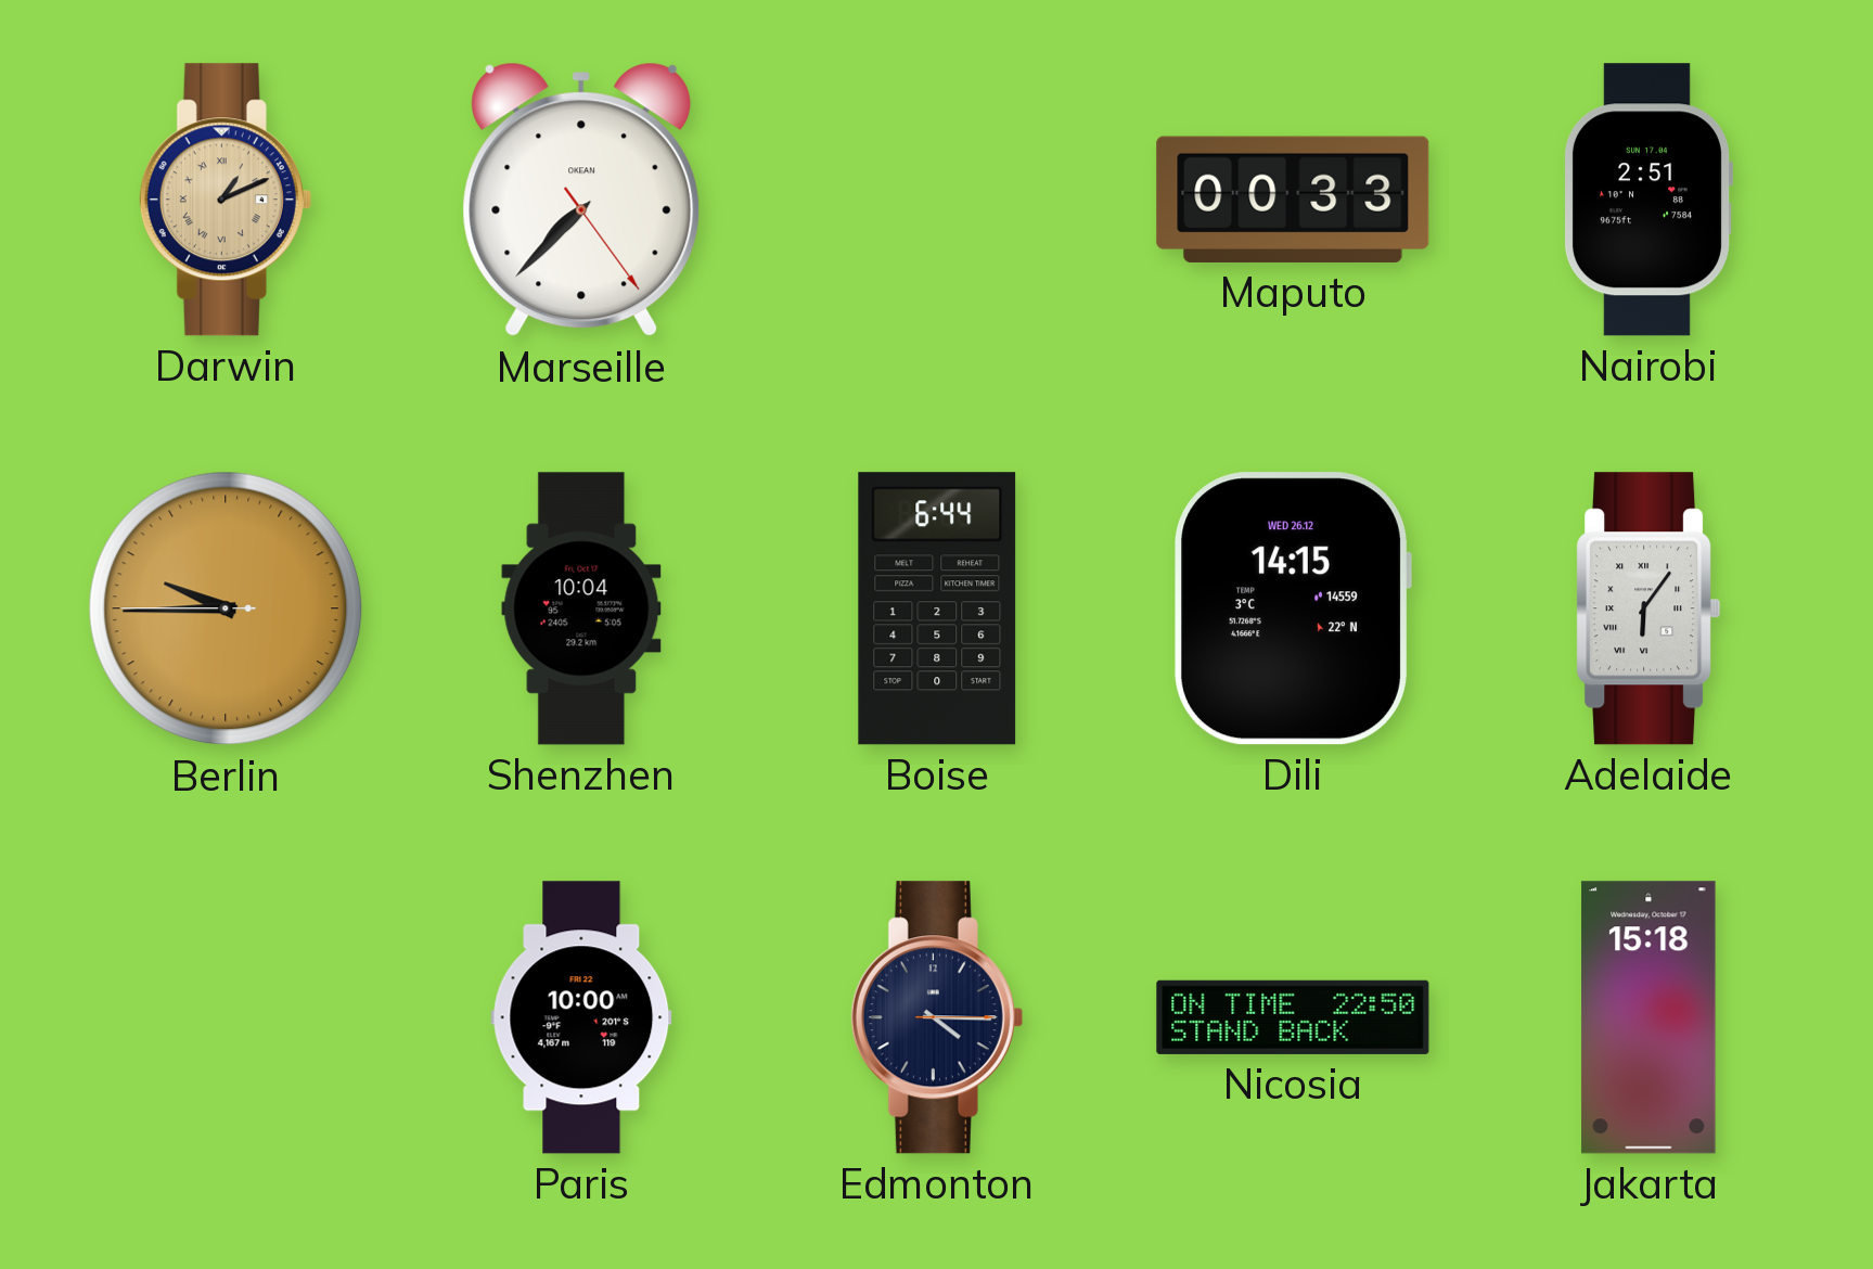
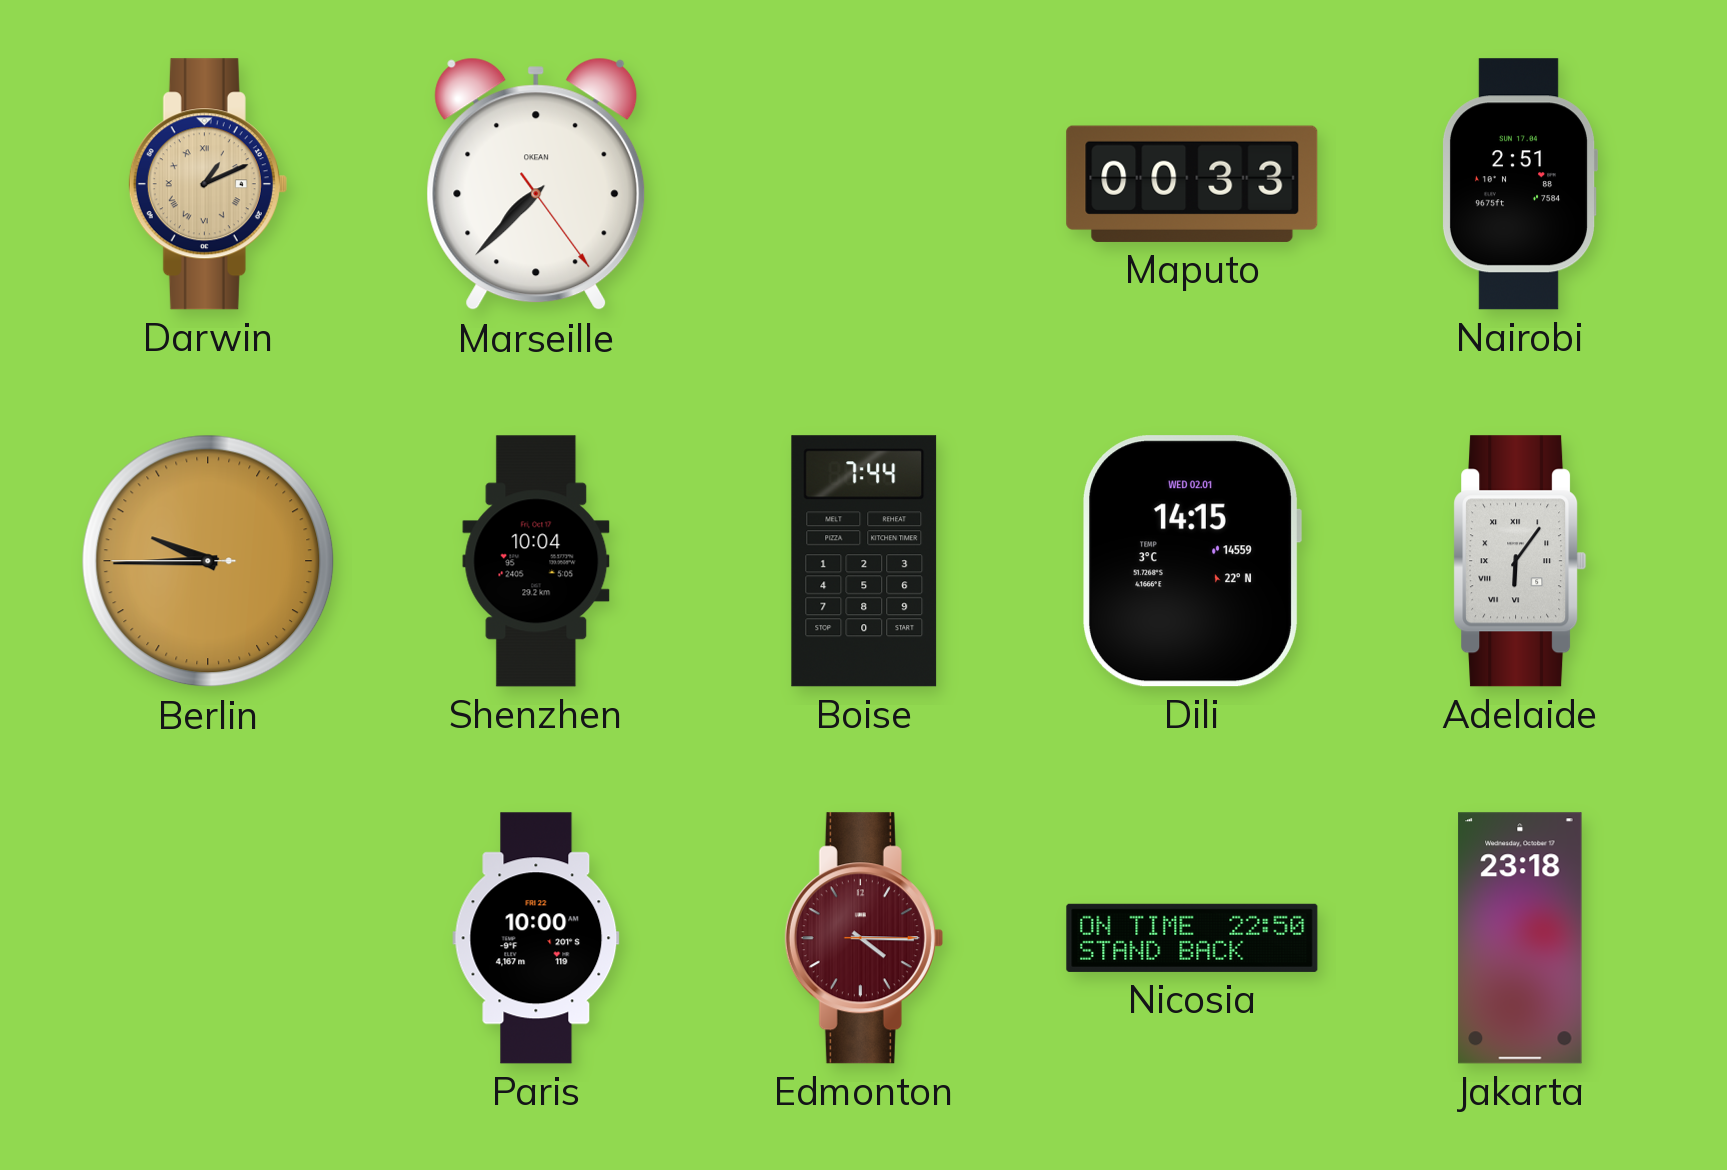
Boise: 6:44 -> 7:44
Dili date: WED 26.12 -> WED 02.01
Edmonton dial: navy -> burgundy
Jakarta: 15:18 -> 23:18
